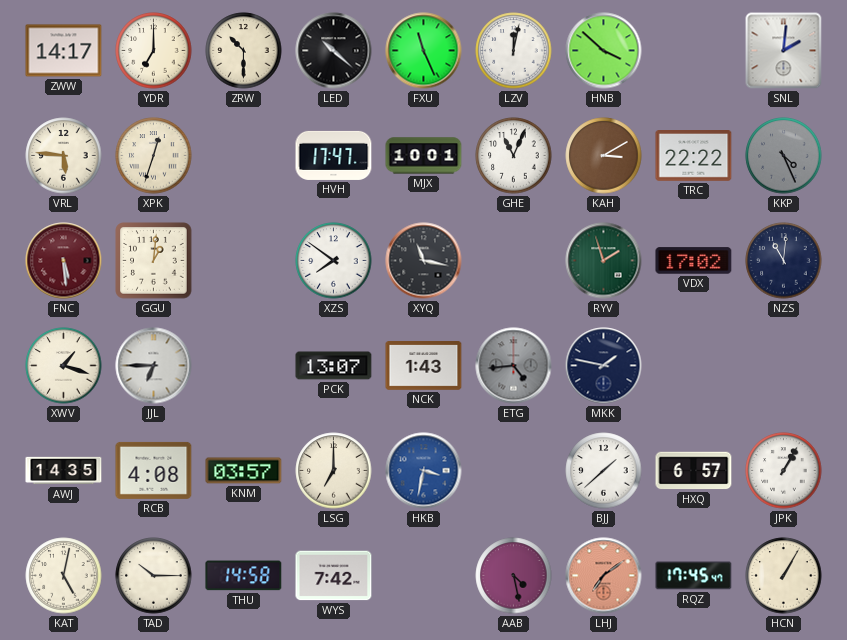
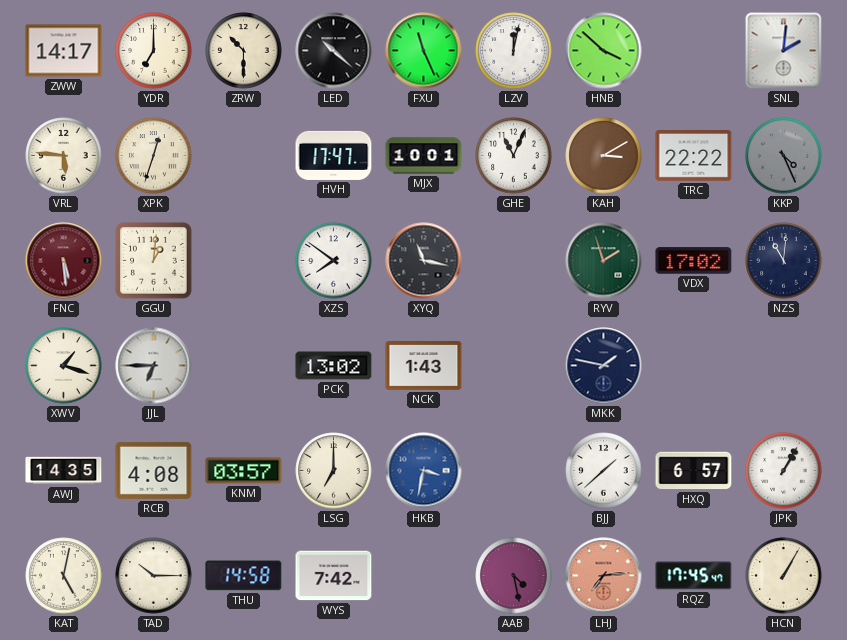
PCK: 13:07 -> 13:02
ETG: 4:44 -> none
LHJ: 7:09 -> 7:14
